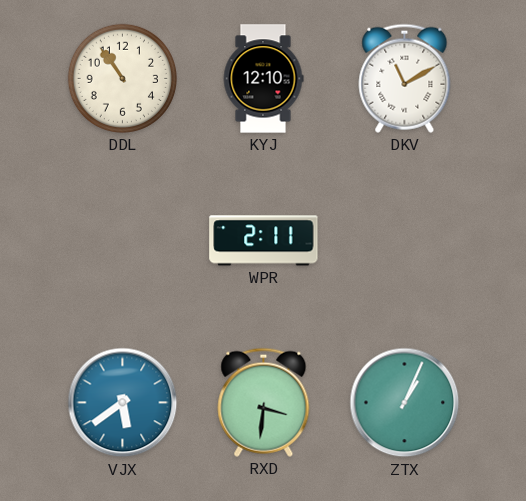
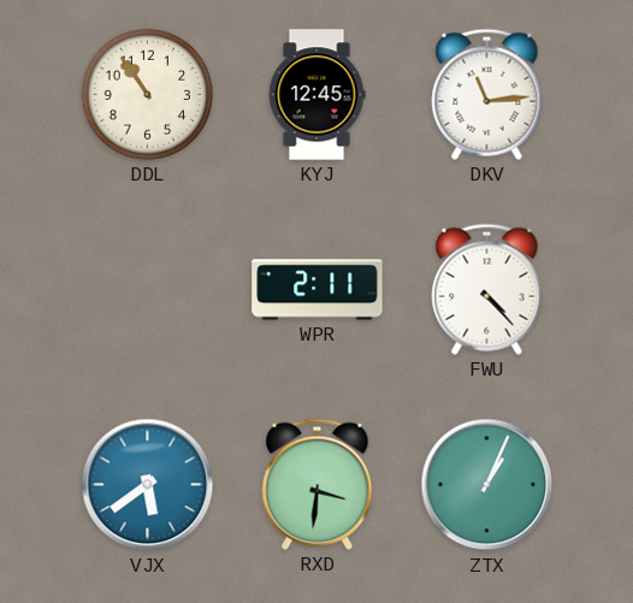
KYJ: 12:10 -> 12:45
DKV: 11:10 -> 11:14
FWU: none -> 4:23
